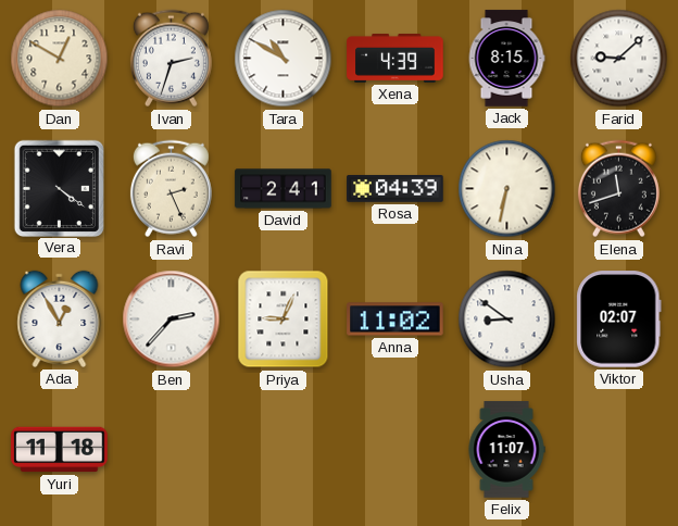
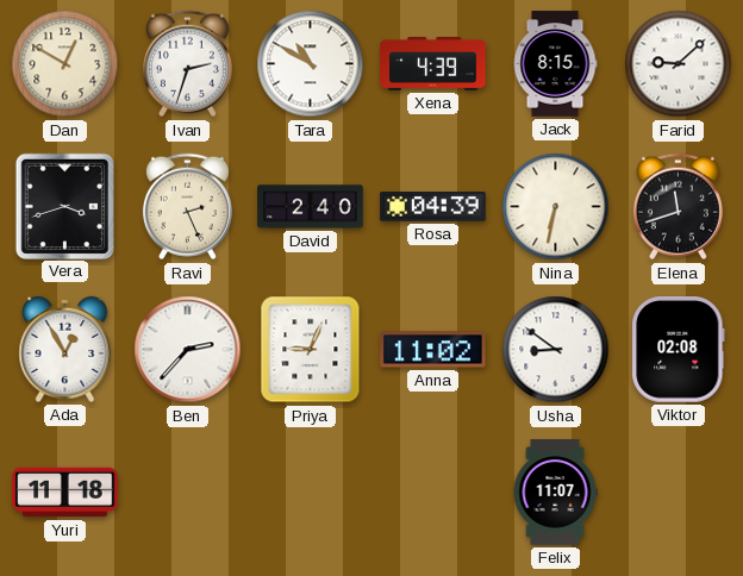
Vera: 4:21 -> 3:42
David: 2:41 -> 2:40
Viktor: 02:07 -> 02:08
